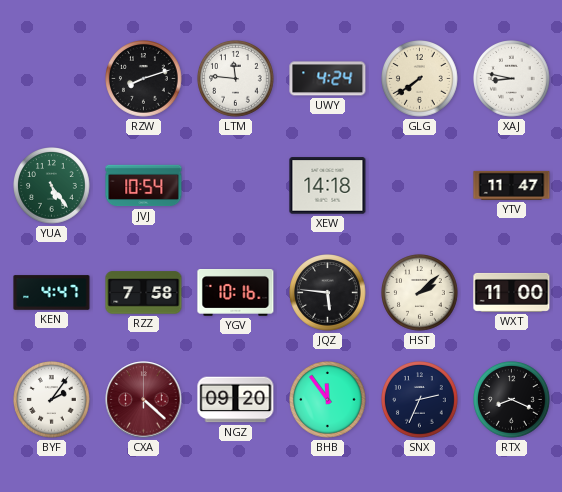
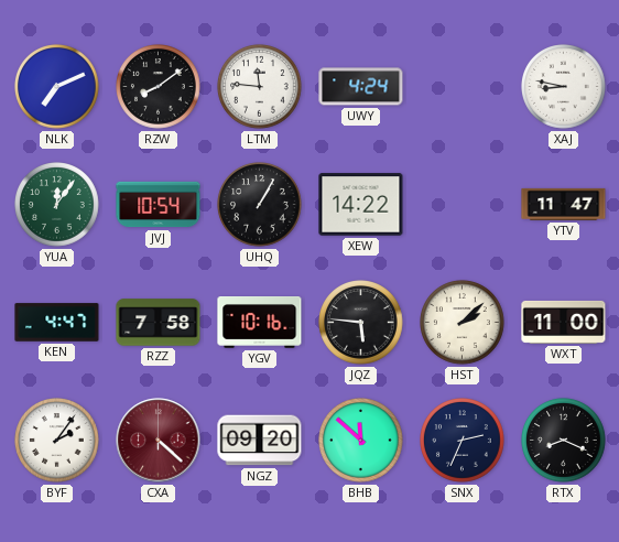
NLK: none -> 7:11
RZW: 8:12 -> 8:09
GLG: 7:39 -> none
YUA: 5:24 -> 12:06
UHQ: none -> 1:05
XEW: 14:18 -> 14:22
BHB: 11:54 -> 11:52
